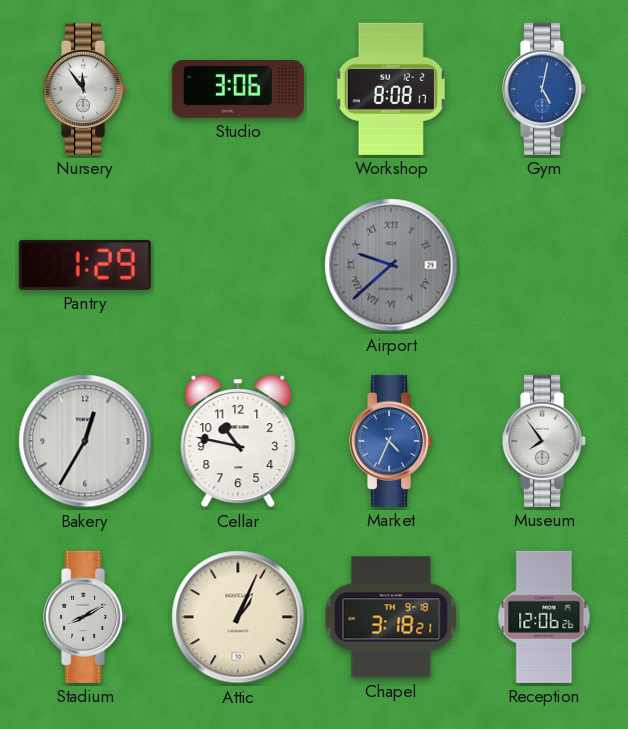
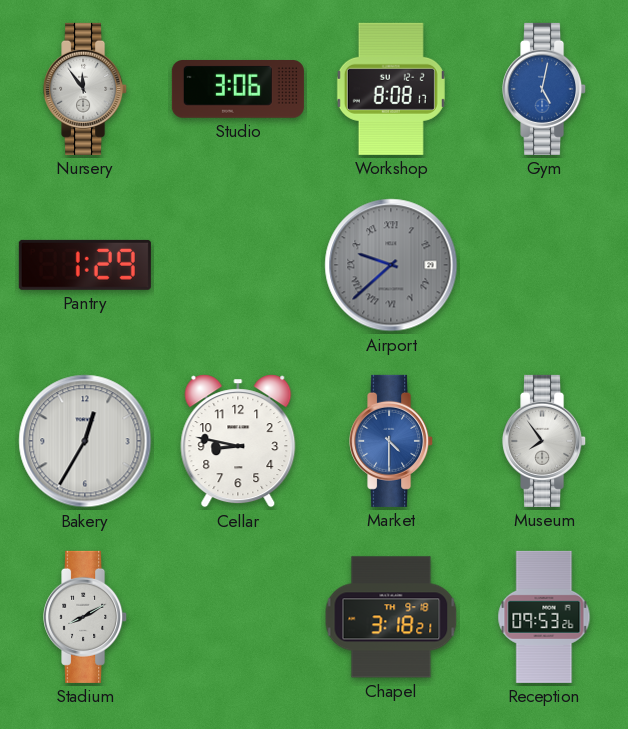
Cellar: 10:47 -> 8:47
Market: 4:34 -> 4:30
Attic: 1:04 -> none
Reception: 12:06 -> 09:53
